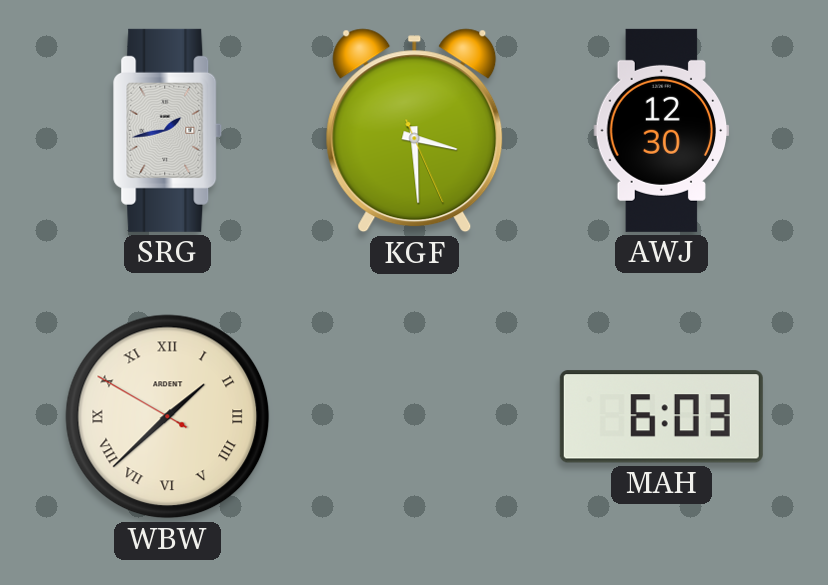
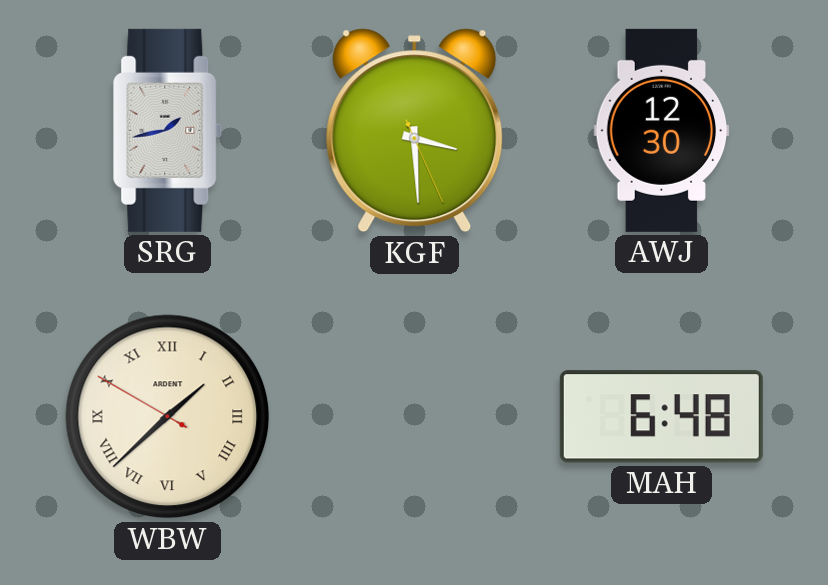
MAH: 6:03 -> 6:48
